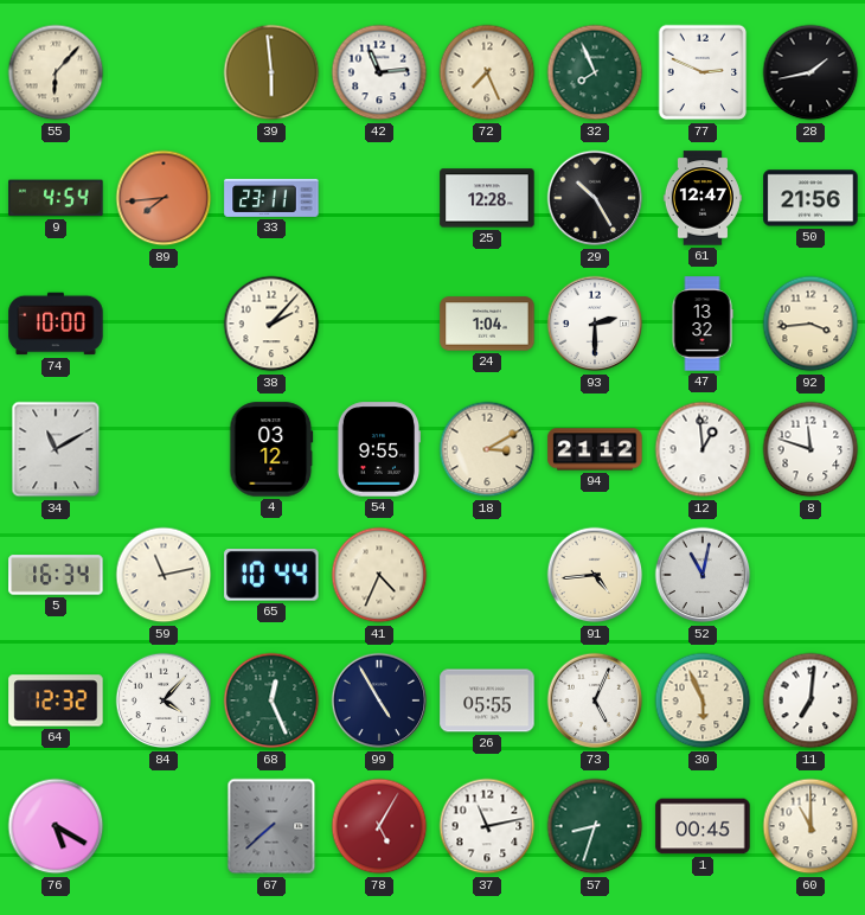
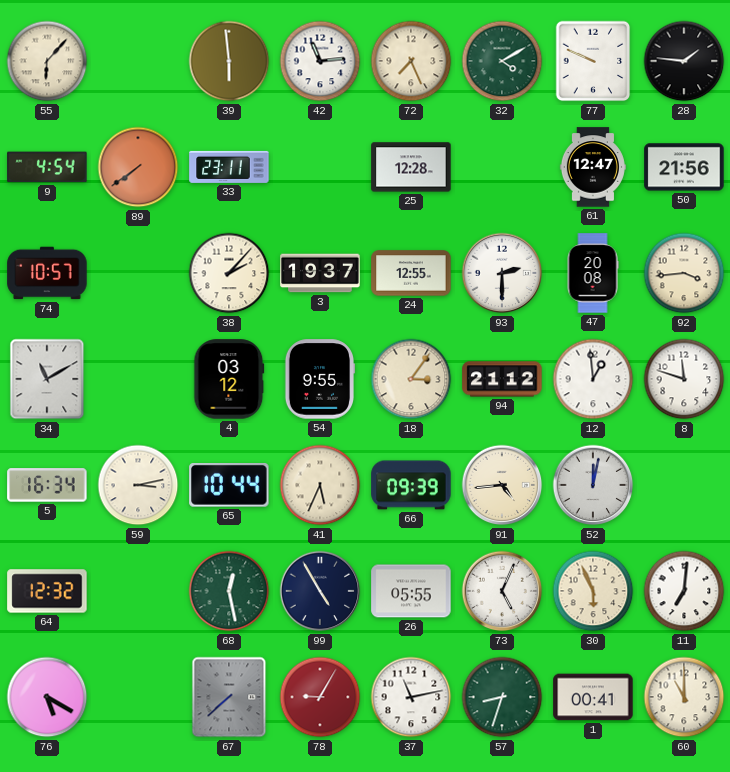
32: 7:56 -> 4:10
77: 2:49 -> 9:49
28: 1:43 -> 1:46
89: 7:44 -> 7:39
29: 10:25 -> none
74: 10:00 -> 10:57
3: none -> 19:37
24: 1:04 -> 12:55
47: 13:32 -> 20:08
18: 3:10 -> 3:06
59: 11:13 -> 3:13
41: 4:34 -> 5:34
66: none -> 09:39
52: 11:02 -> 12:02
84: 4:07 -> none
68: 12:26 -> 12:28
78: 5:05 -> 9:05
1: 00:45 -> 00:41
